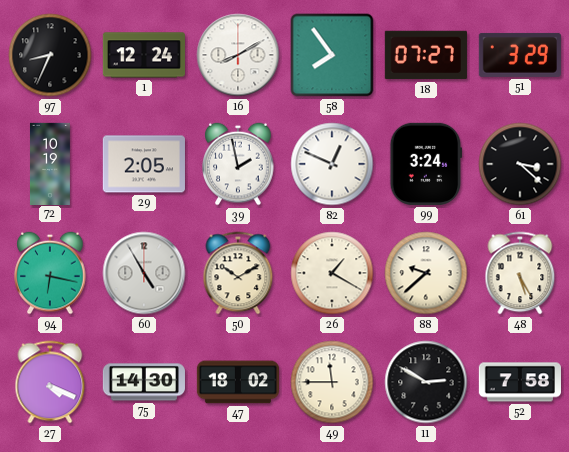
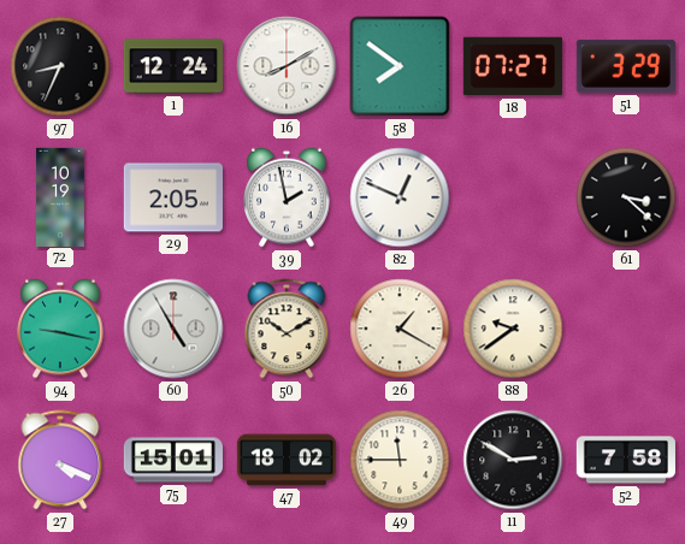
58: 7:54 -> 7:51
99: 3:24 -> none
94: 6:17 -> 9:17
88: 9:38 -> 9:39
48: 5:25 -> none
75: 14:30 -> 15:01
